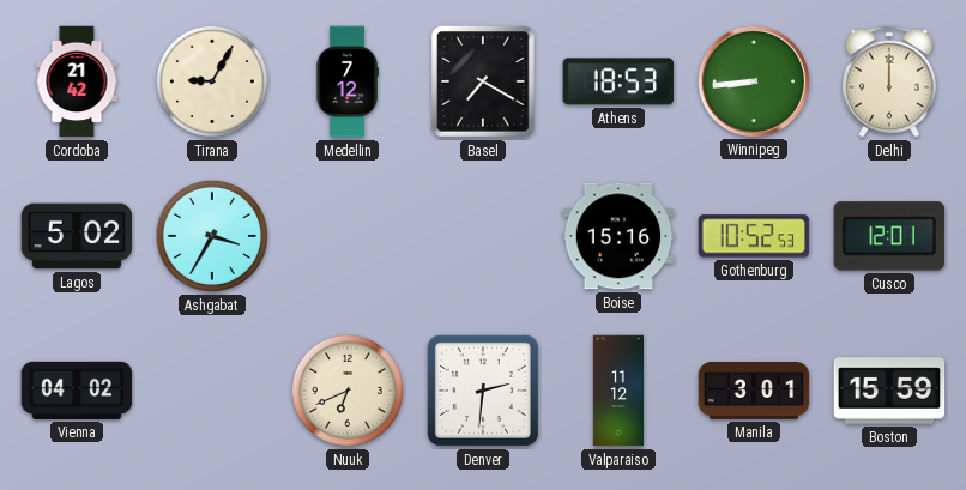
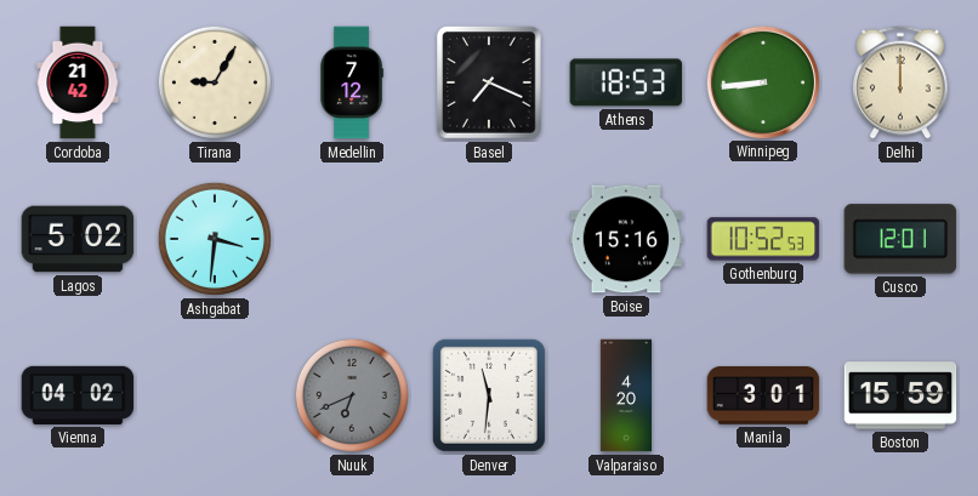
Basel: 7:20 -> 7:19
Ashgabat: 3:35 -> 3:31
Nuuk dial: cream -> grey
Denver: 2:31 -> 11:31
Valparaiso: 11:12 -> 4:20
